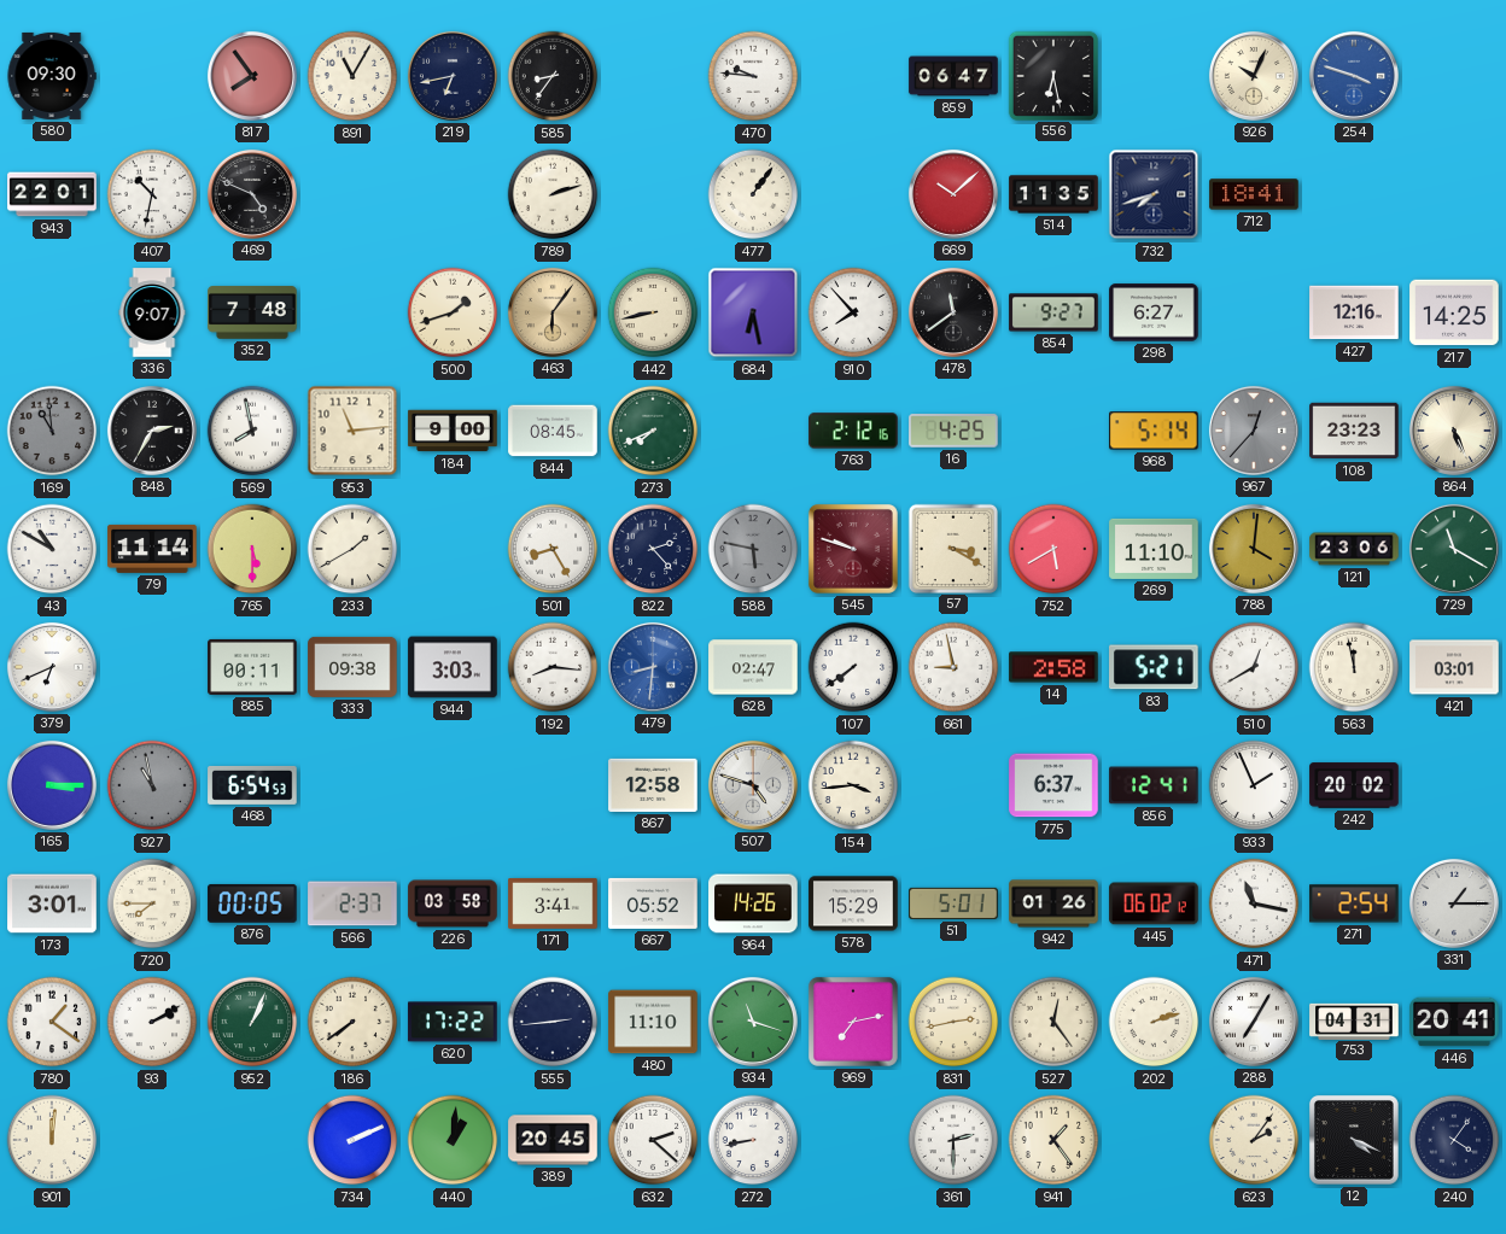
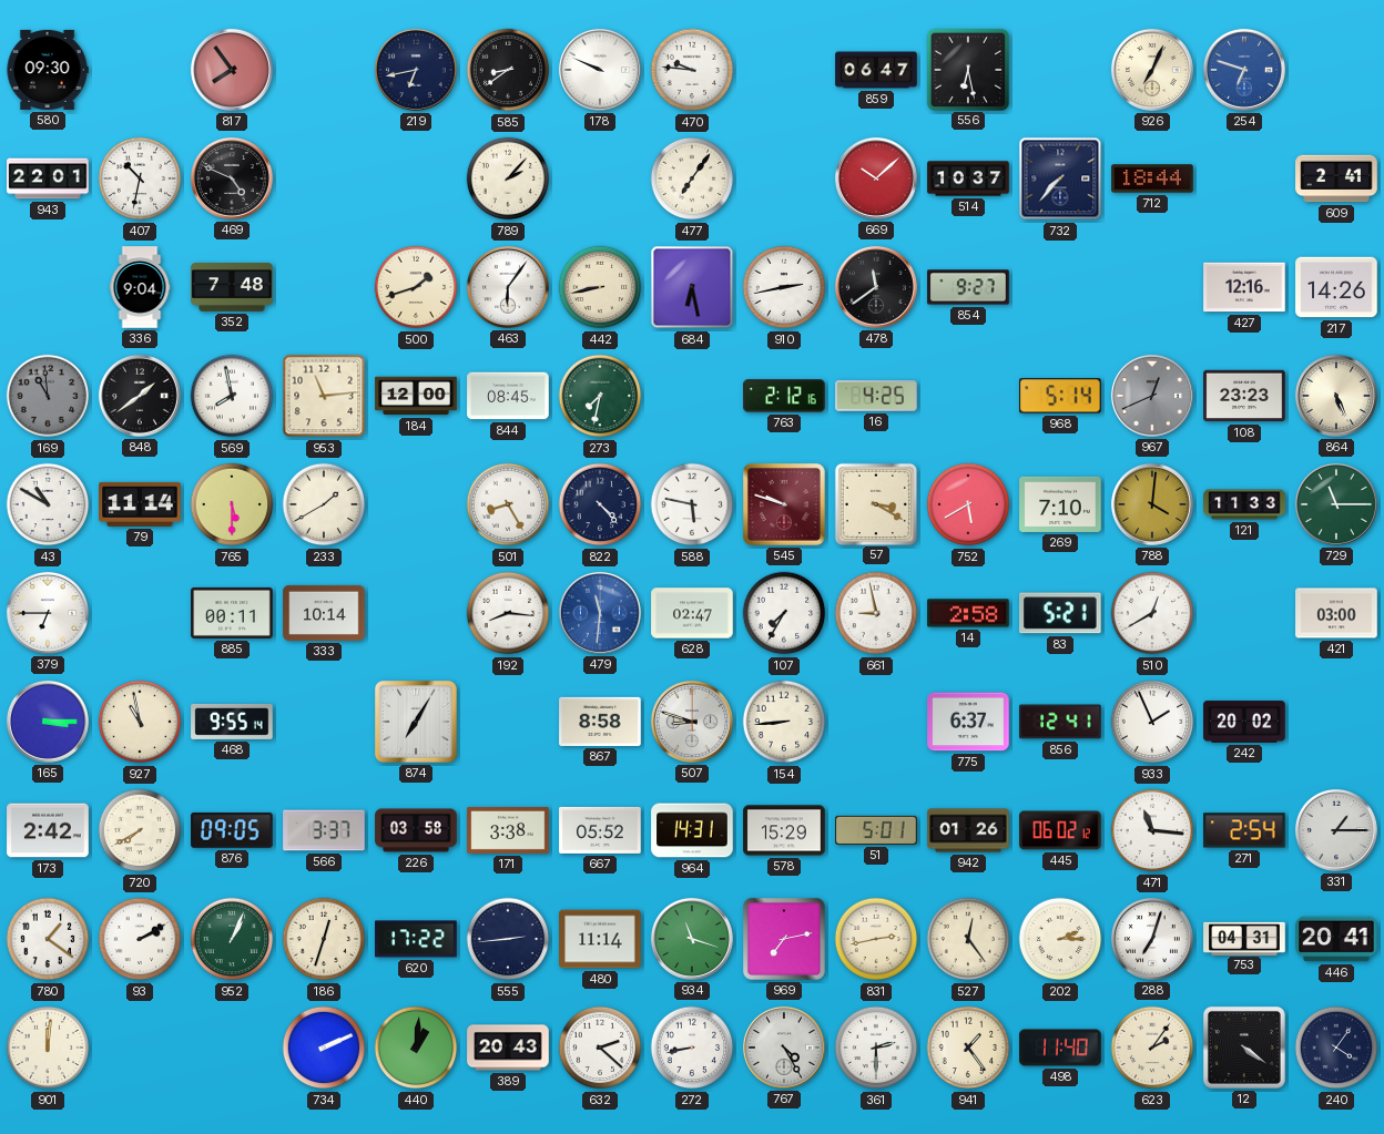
891: 11:05 -> none
585: 8:36 -> 8:39
178: none -> 9:49
926: 10:04 -> 7:04
254: 3:48 -> 6:48
789: 2:12 -> 2:07
477: 1:06 -> 7:06
514: 11:35 -> 10:37
732: 7:42 -> 7:37
712: 18:41 -> 18:44
609: none -> 2:41
336: 9:07 -> 9:04
463 dial: champagne -> white
910: 7:53 -> 2:43
298: 6:27 -> none
217: 14:25 -> 14:26
848: 2:35 -> 1:39
184: 9:00 -> 12:00
273: 7:41 -> 7:32
967: 12:37 -> 12:41
822: 2:23 -> 4:23
588 dial: grey -> white
269: 11:10 -> 7:10
121: 23:06 -> 11:33
729: 11:20 -> 11:15
379: 6:41 -> 6:45
333: 09:38 -> 10:14
944: 3:03 -> none
479: 8:31 -> 11:31
107: 7:39 -> 7:35
563: 11:58 -> none
421: 03:01 -> 03:00
927 dial: grey -> cream
468: 6:54 -> 9:55
874: none -> 7:05
867: 12:58 -> 8:58
507: 4:48 -> 8:48
154: 3:44 -> 8:44
173: 3:01 -> 2:42
720: 7:45 -> 7:40
876: 00:05 -> 09:05
566: 2:37 -> 3:37
171: 3:41 -> 3:38
964: 14:26 -> 14:31
471: 11:17 -> 11:16
186: 7:39 -> 12:33
480: 11:10 -> 11:14
202: 2:12 -> 2:15
288: 7:05 -> 7:03
389: 20:45 -> 20:43
767: none -> 4:25
498: none -> 11:40
12: 4:19 -> 4:21
